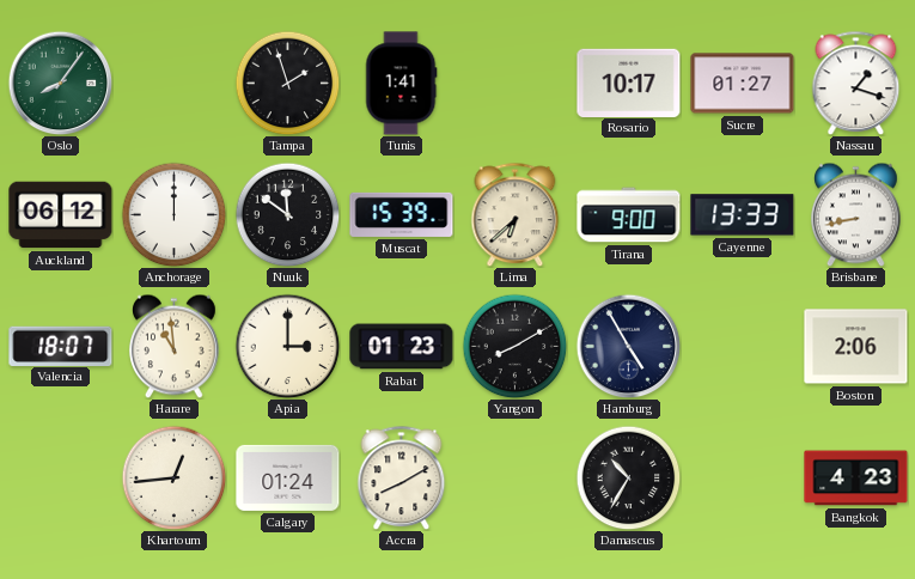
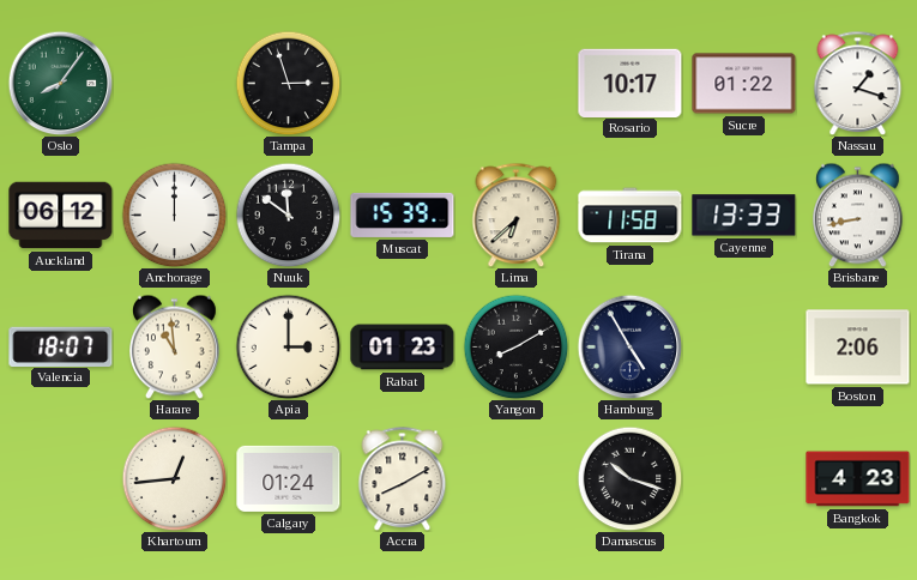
Tampa: 1:57 -> 2:57
Tunis: 1:41 -> none
Sucre: 01:27 -> 01:22
Tirana: 9:00 -> 11:58
Damascus: 10:35 -> 10:18
